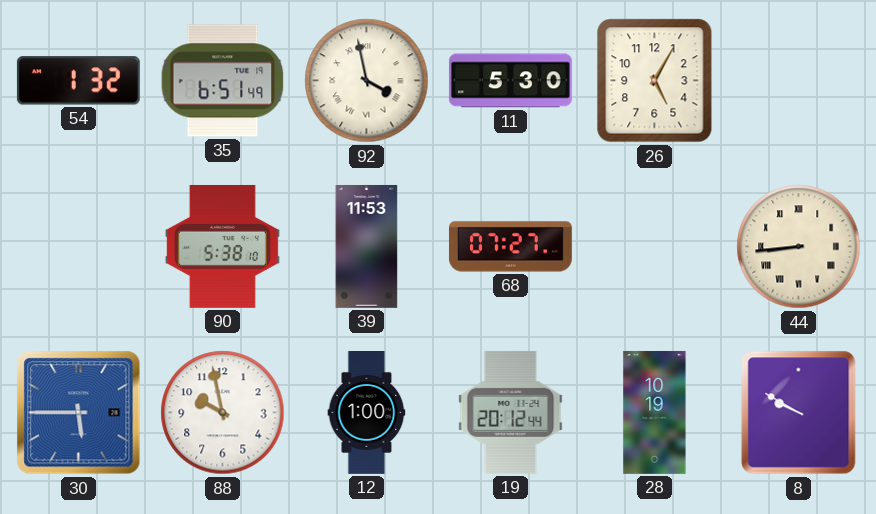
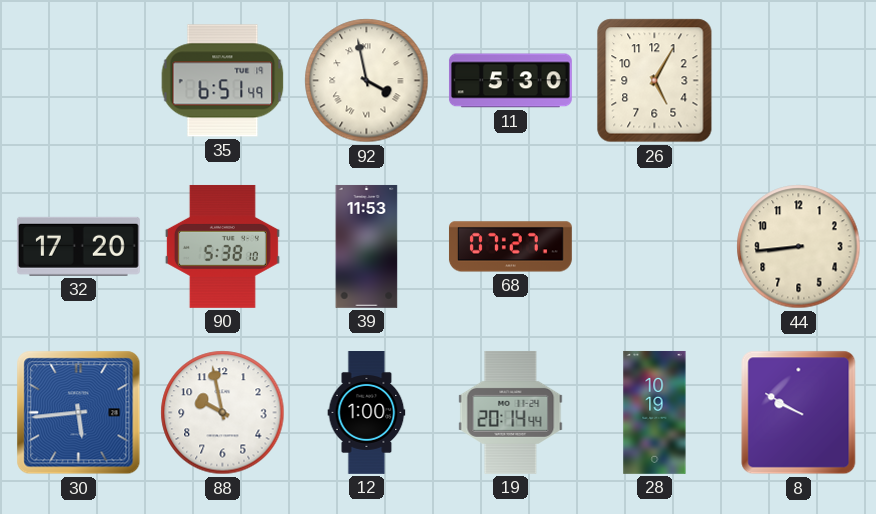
54: 1:32 -> none
32: none -> 17:20
44 numerals: Roman -> Arabic
30: 5:45 -> 5:44
19: 20:12 -> 20:14
